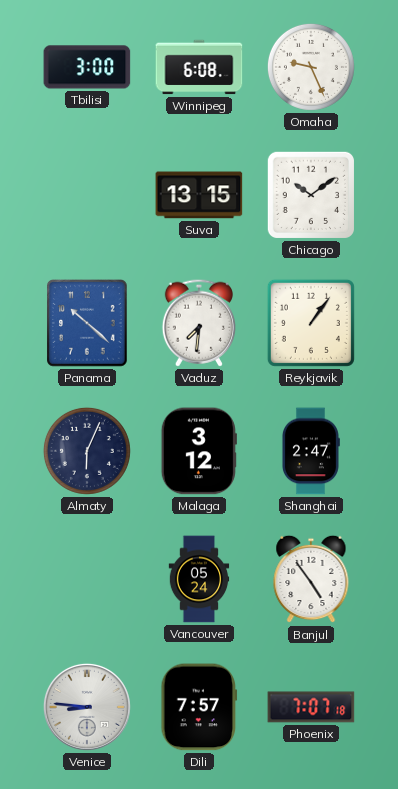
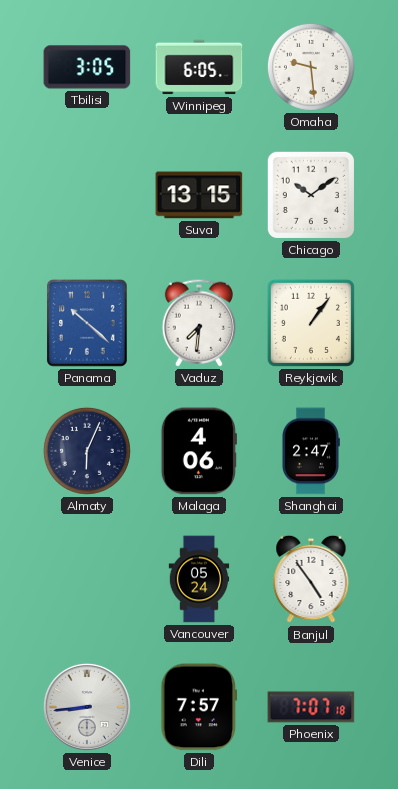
Tbilisi: 3:00 -> 3:05
Winnipeg: 6:08 -> 6:05
Omaha: 9:26 -> 9:29
Malaga: 3:12 -> 4:06
Venice: 8:46 -> 8:44
